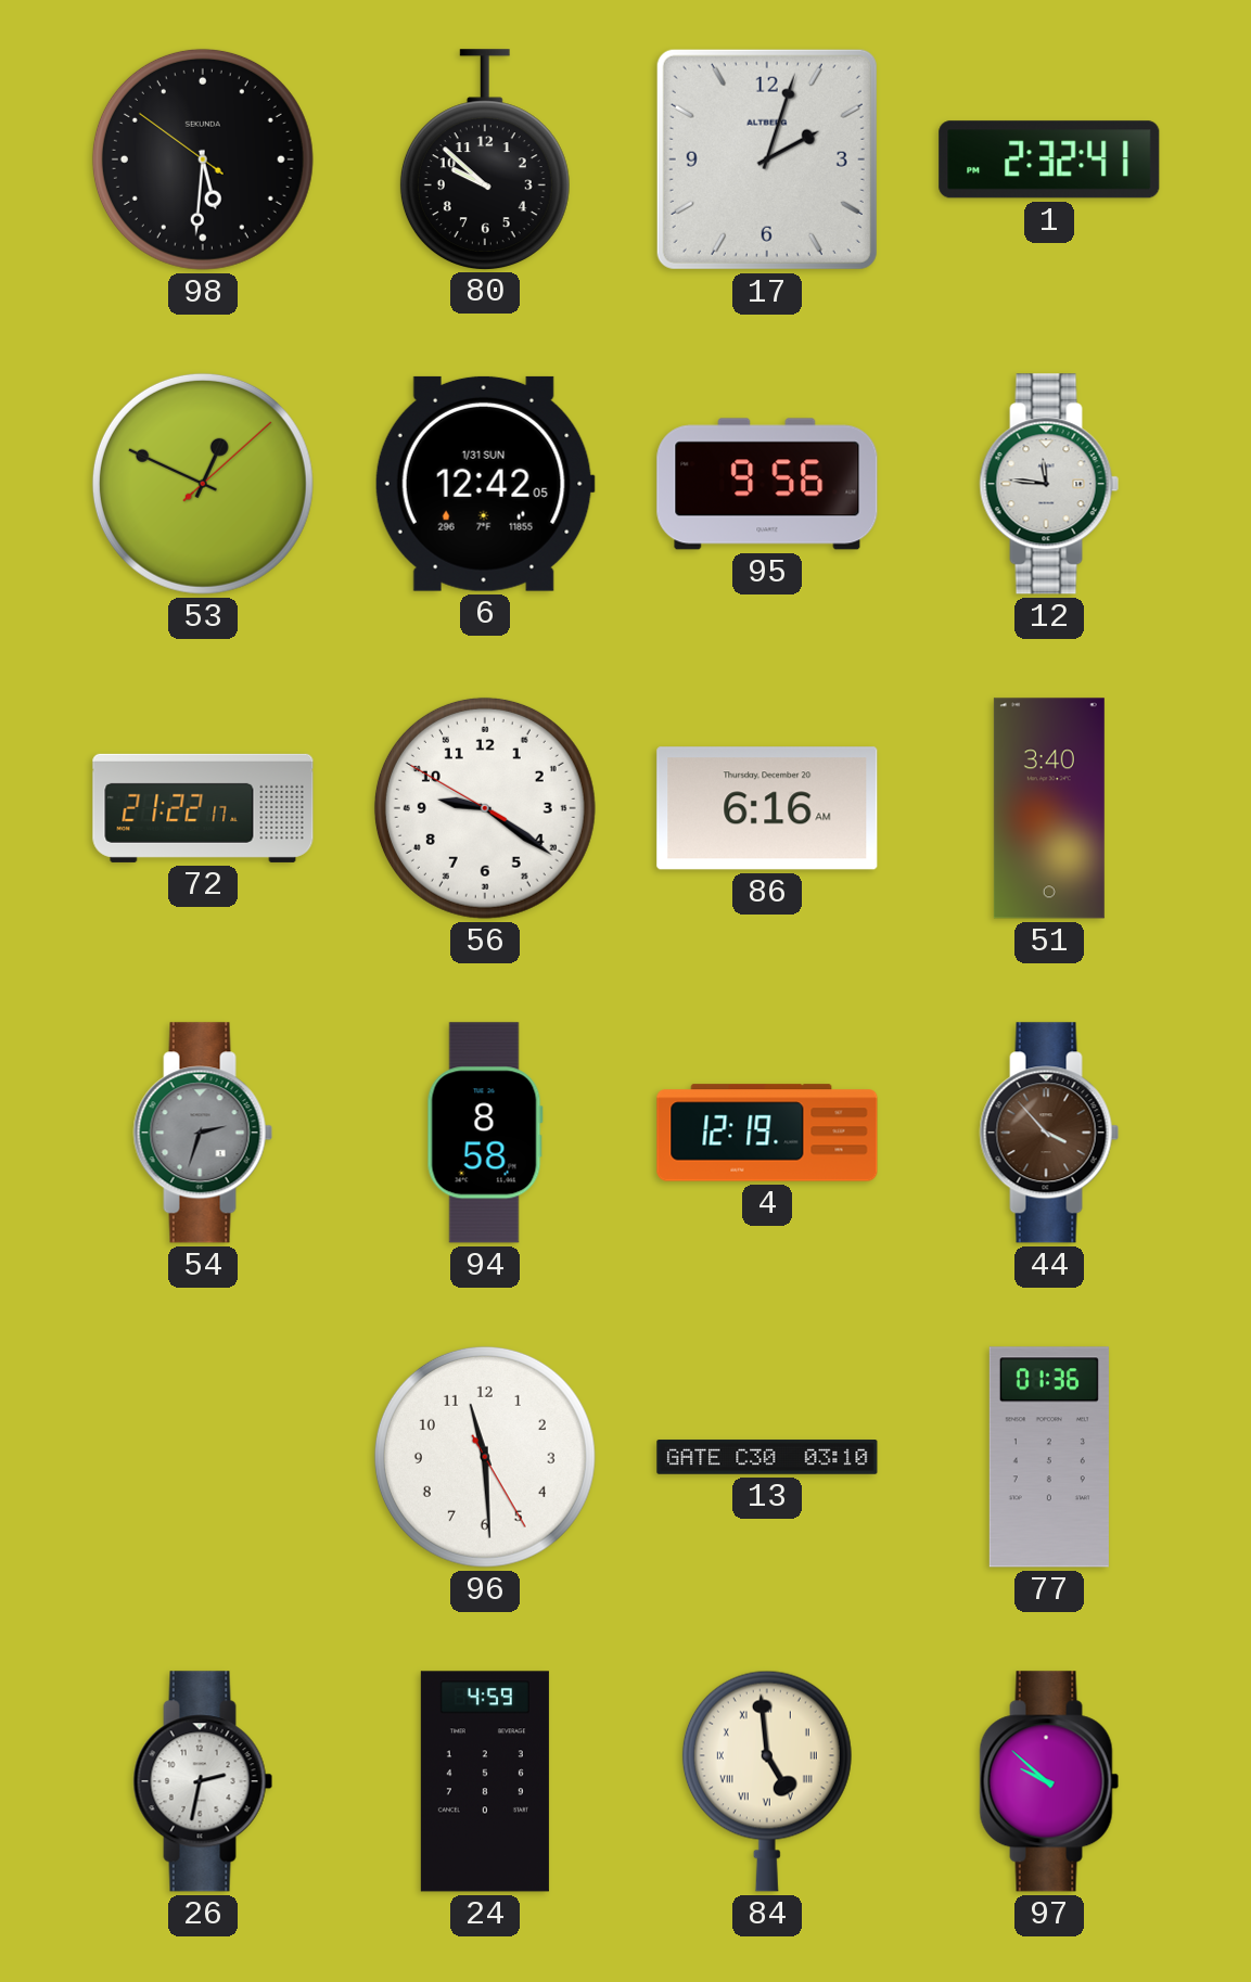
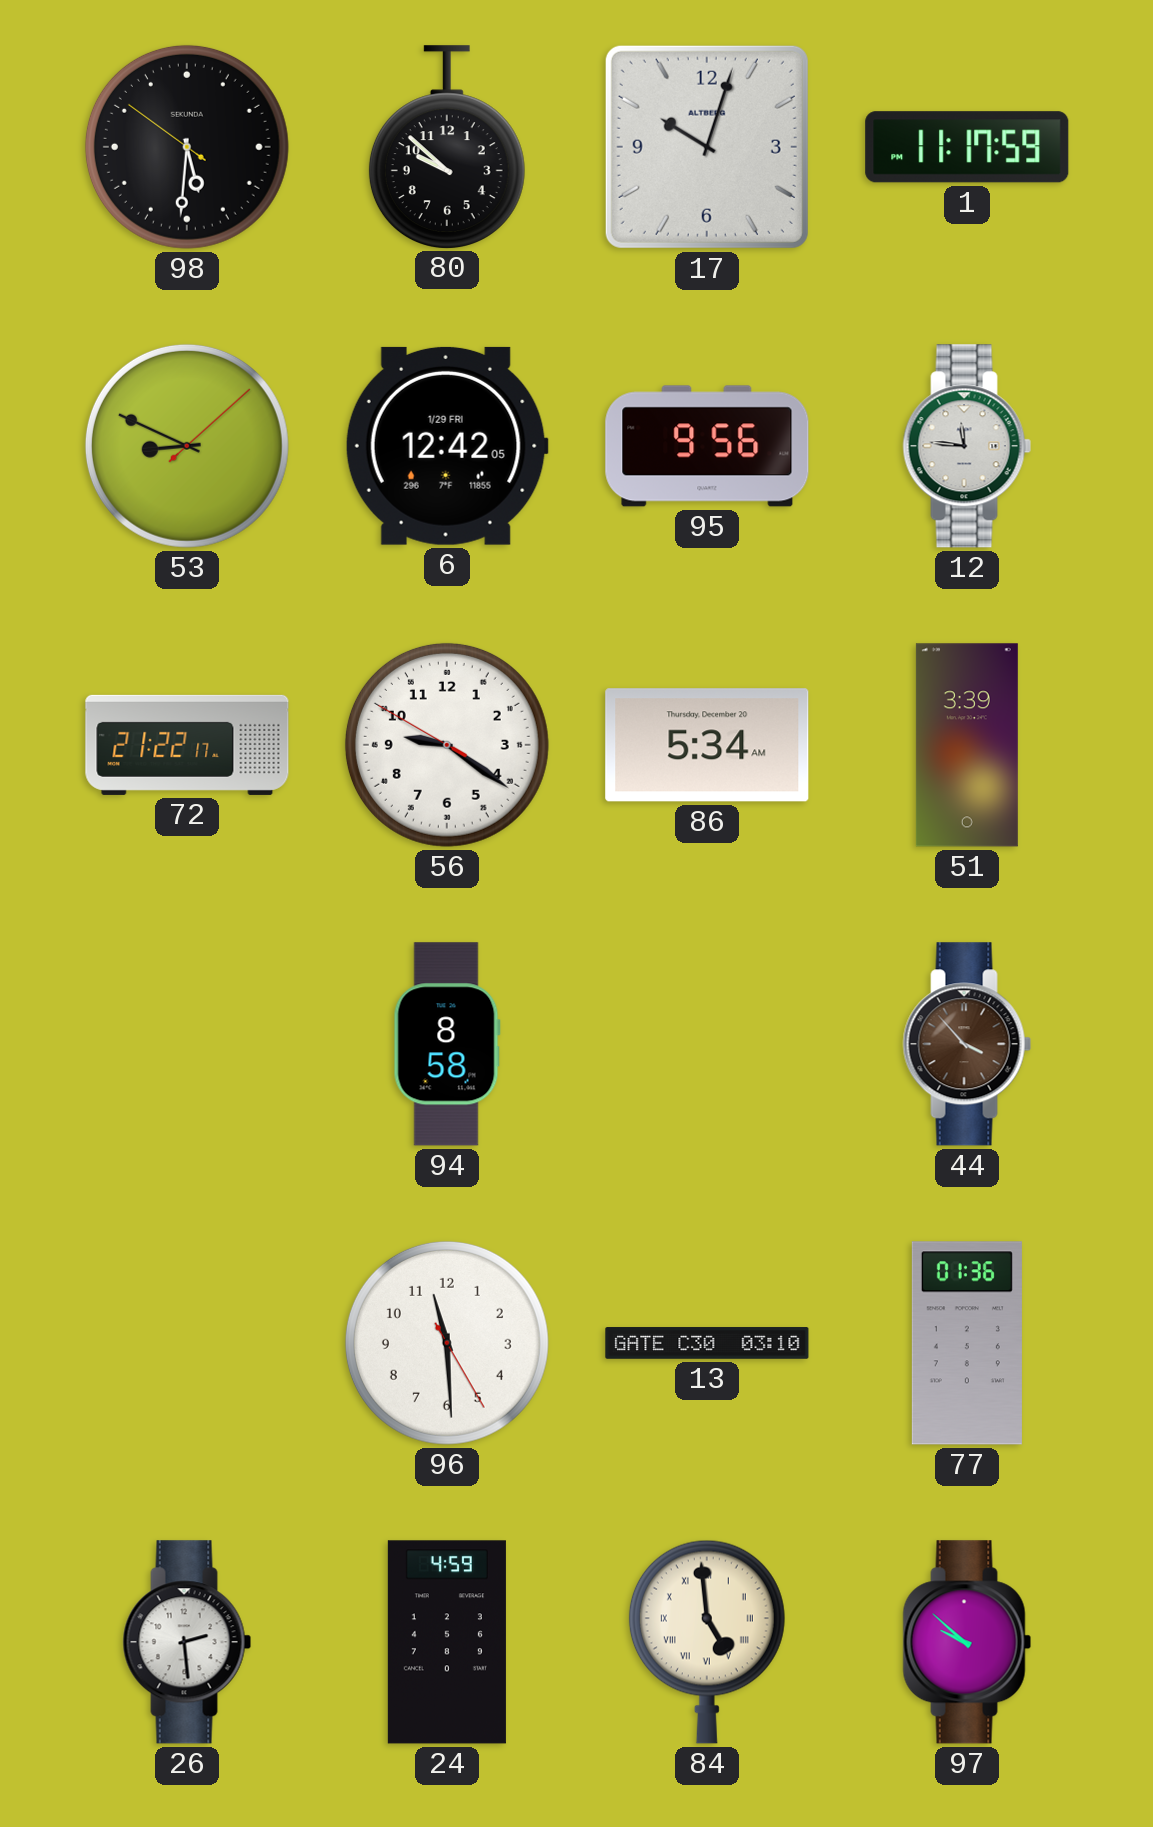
17: 2:03 -> 10:03
1: 2:32 -> 11:17
53: 12:49 -> 8:49
6 date: 1/31 SUN -> 1/29 FRI
86: 6:16 -> 5:34
51: 3:40 -> 3:39
54: 2:33 -> none
4: 12:19 -> none
26: 2:32 -> 2:29
